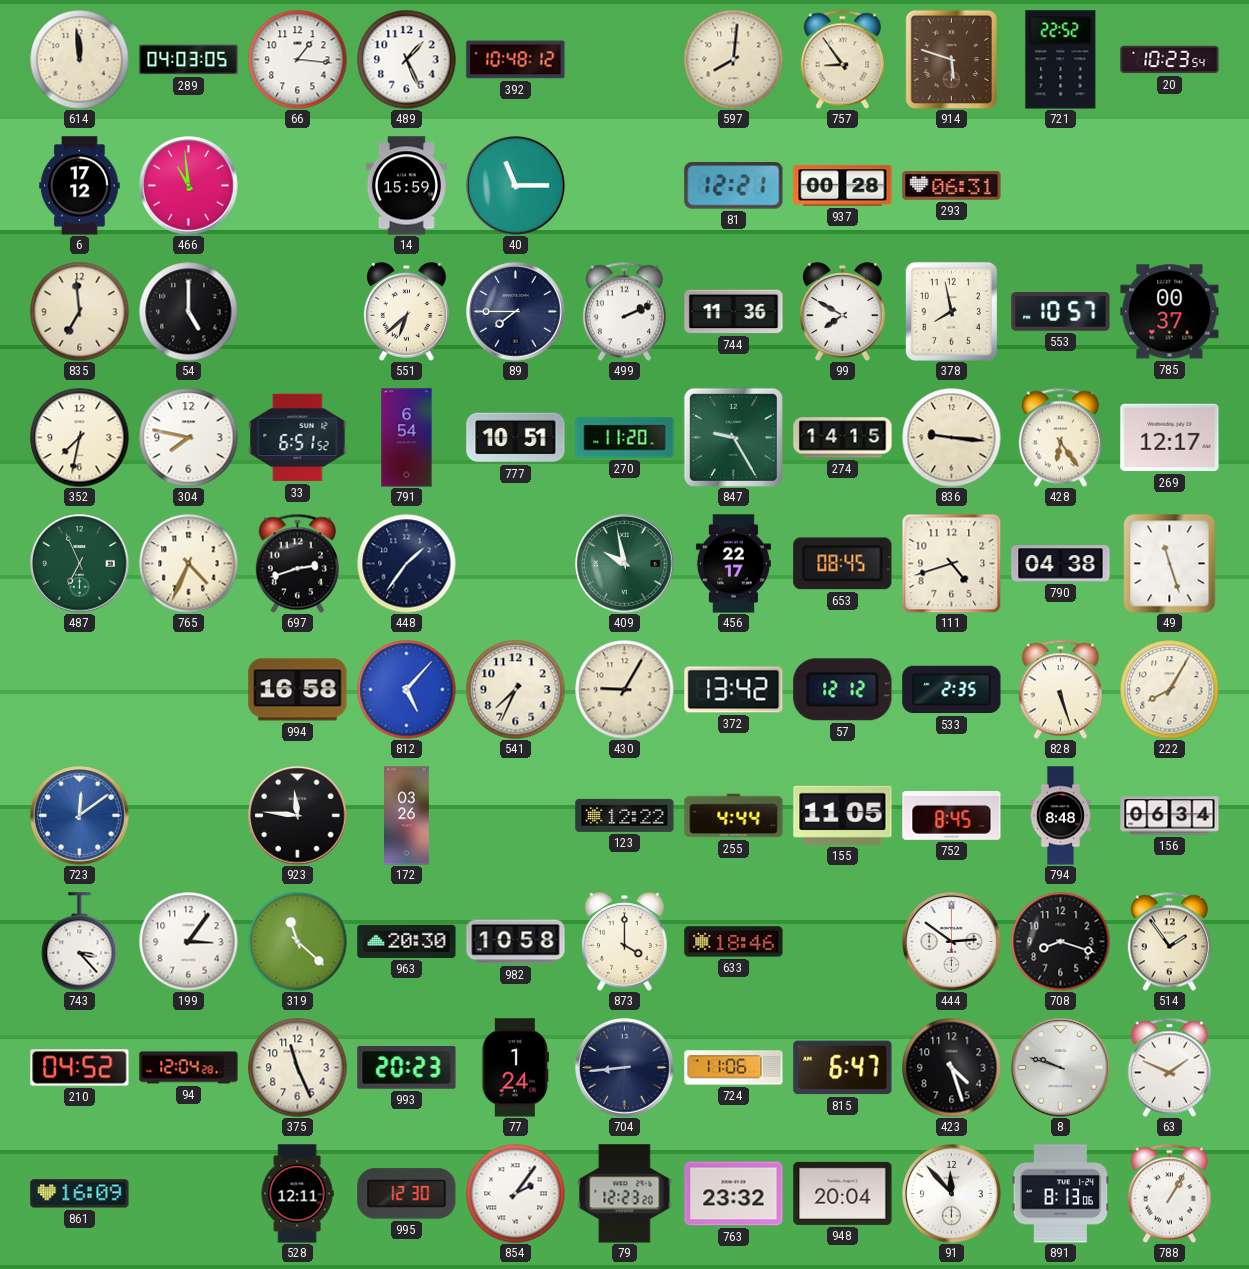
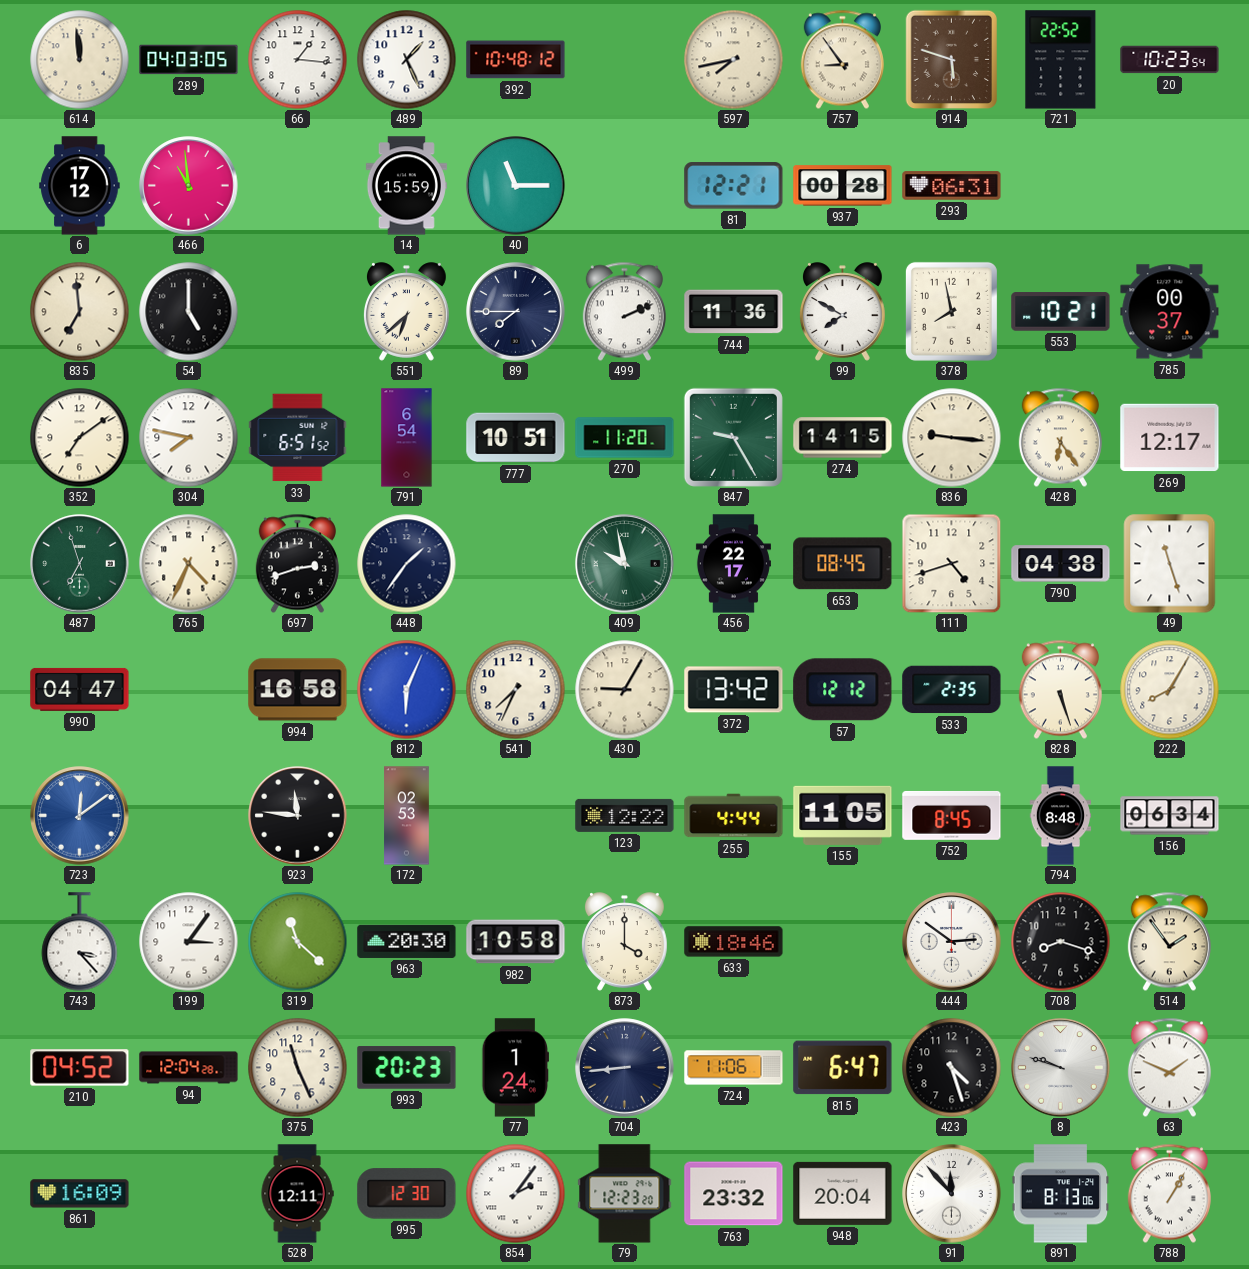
597: 8:01 -> 7:43
553: 10:57 -> 10:21
352: 7:32 -> 7:09
487: 6:56 -> 6:57
990: none -> 04:47
812: 5:07 -> 6:04
172: 03:26 -> 02:53
